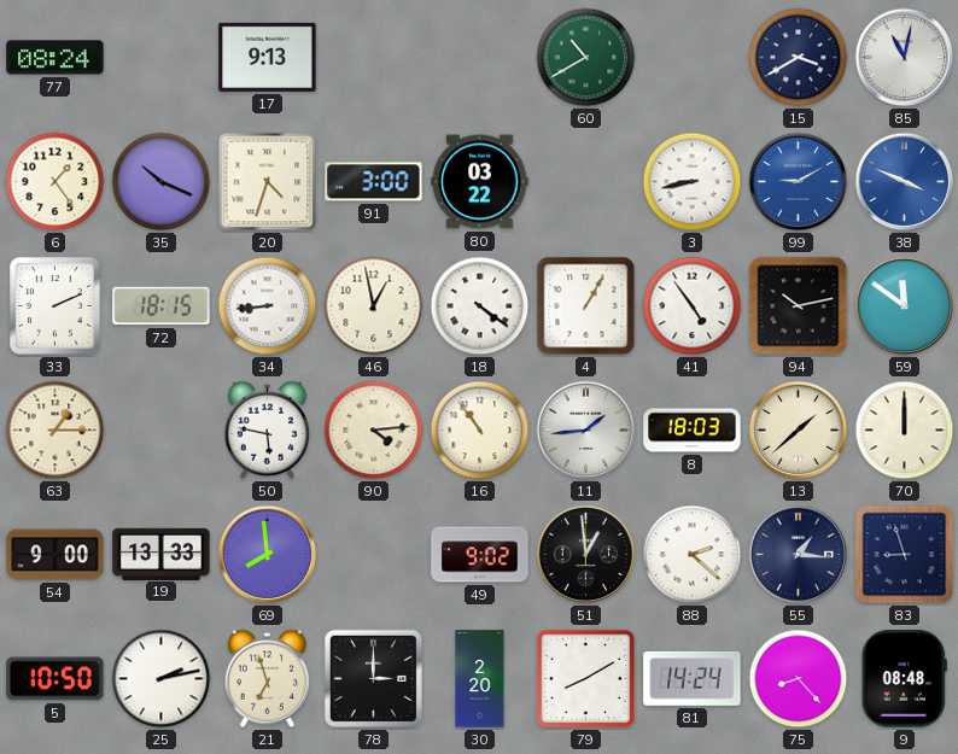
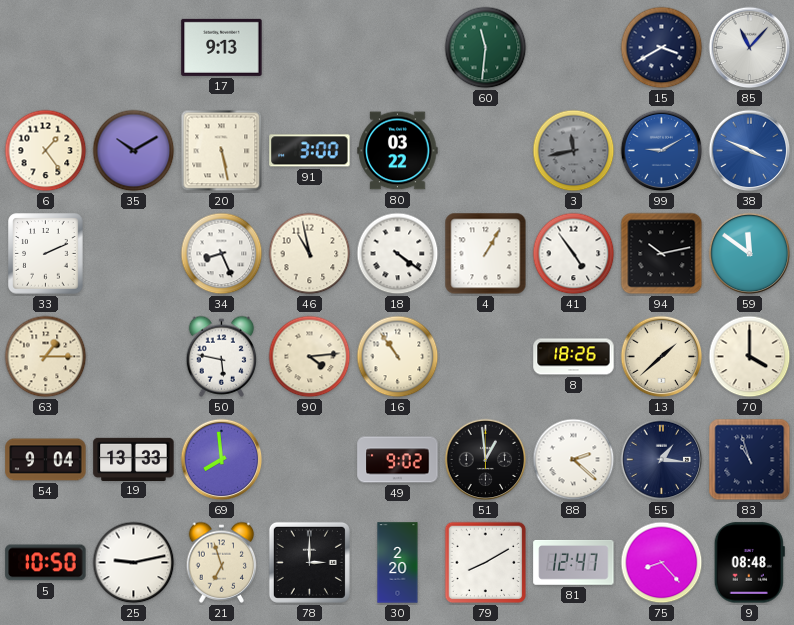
77: 08:24 -> none
60: 10:40 -> 11:31
85: 11:02 -> 11:07
35: 10:19 -> 10:10
20: 4:33 -> 5:28
3: 8:43 -> 11:43
3 dial: white -> grey
72: 18:15 -> none
34: 8:44 -> 8:26
46: 12:58 -> 10:58
11: 1:44 -> none
8: 18:03 -> 18:26
70: 12:00 -> 4:00
54: 9:00 -> 9:04
83: 8:57 -> 10:57
25: 2:13 -> 9:13
81: 14:24 -> 12:47
